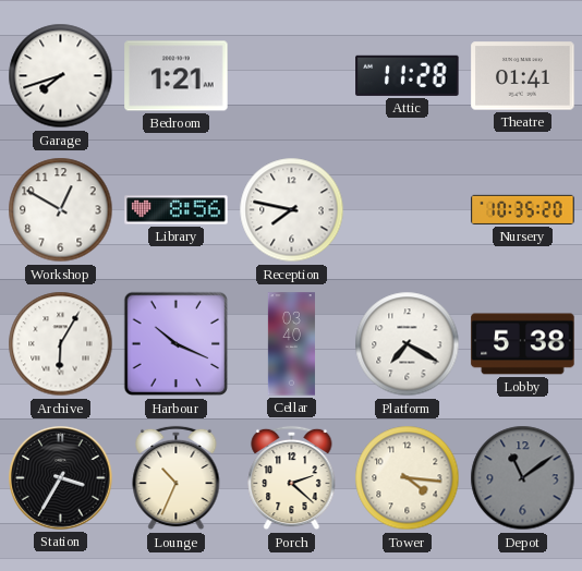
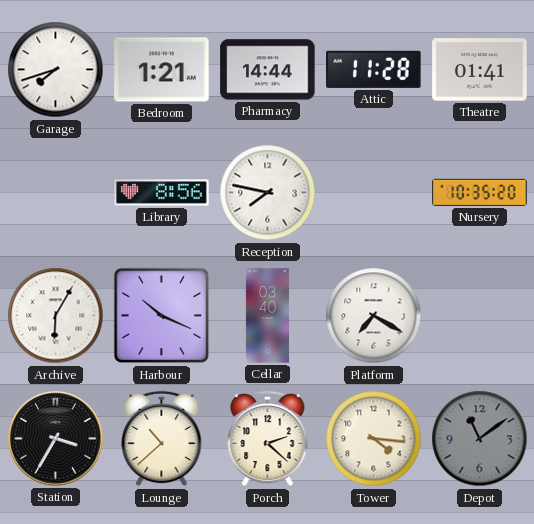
Pharmacy: none -> 14:44
Workshop: 12:50 -> none
Lobby: 5:38 -> none
Lounge: 10:34 -> 10:38
